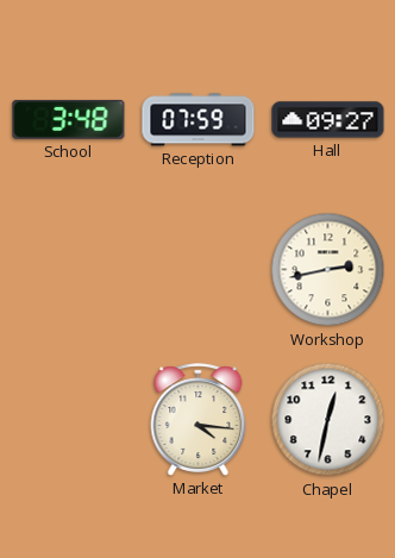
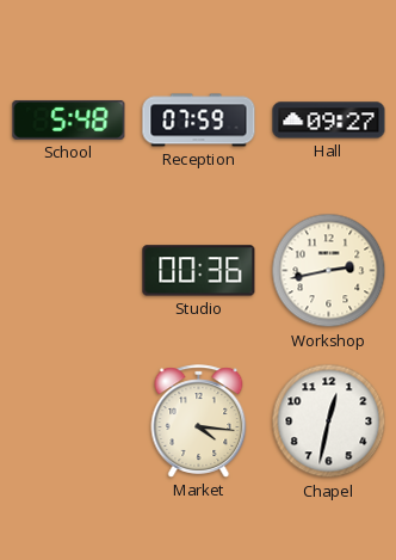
School: 3:48 -> 5:48
Studio: none -> 00:36
